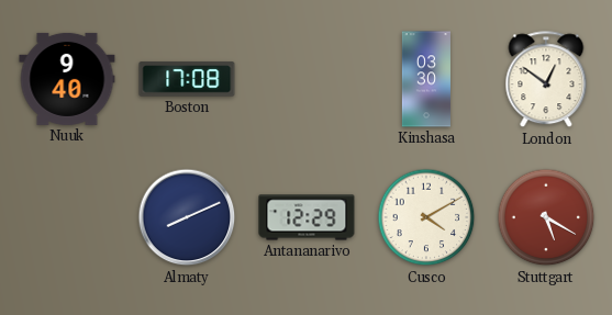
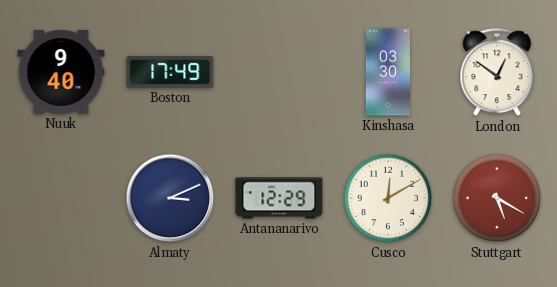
Boston: 17:08 -> 17:49
Almaty: 8:11 -> 3:11
Cusco: 4:10 -> 12:10
